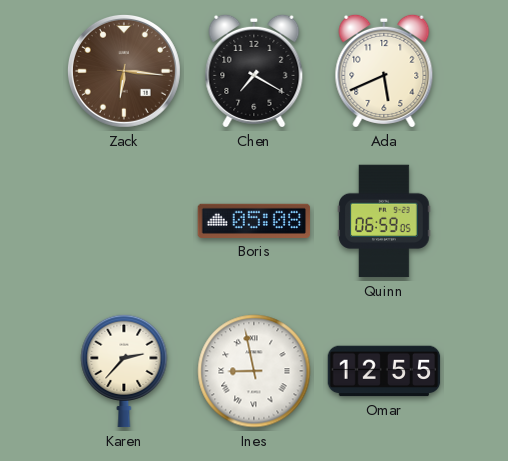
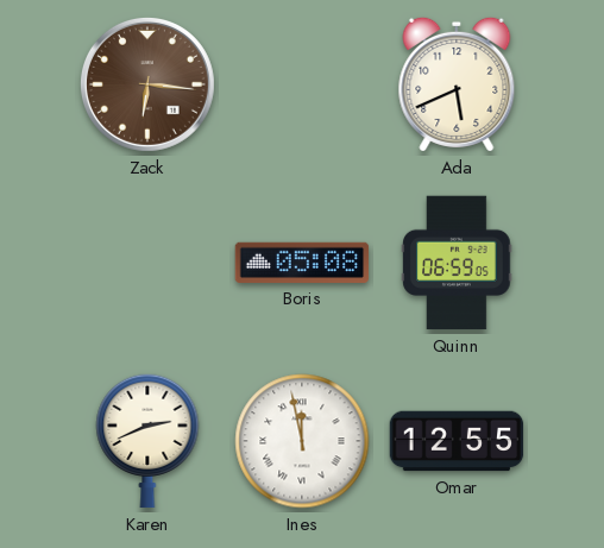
Chen: 7:20 -> none
Karen: 2:37 -> 2:41
Ines: 8:58 -> 11:58
